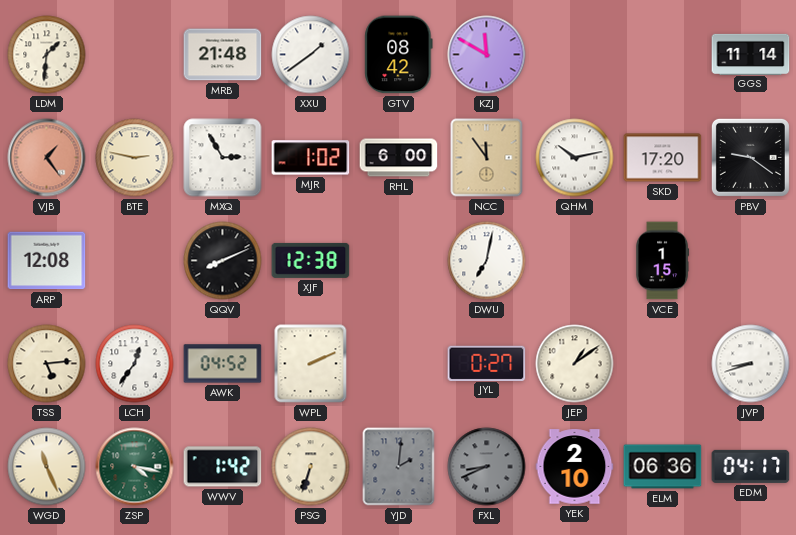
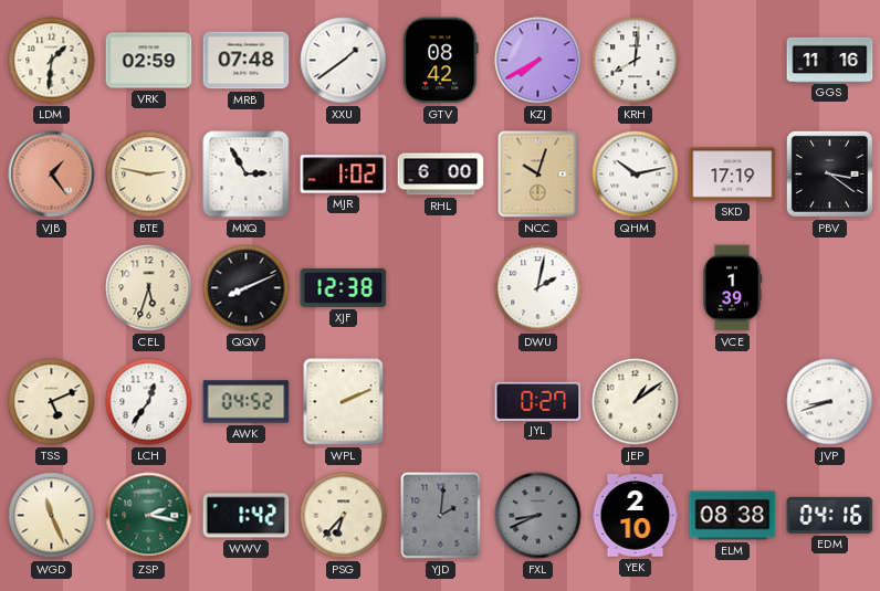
VRK: none -> 02:59
MRB: 21:48 -> 07:48
KZJ: 11:50 -> 7:40
KRH: none -> 8:01
GGS: 11:14 -> 11:16
NCC: 11:54 -> 10:03
SKD: 17:20 -> 17:19
PBV: 9:21 -> 3:21
ARP: 12:08 -> none
CEL: none -> 5:33
DWU: 7:02 -> 2:02
VCE: 1:15 -> 1:39
TSS: 5:14 -> 5:11
ZSP: 4:17 -> 2:17
PSG: 6:33 -> 6:37
ELM: 06:36 -> 08:38
EDM: 04:17 -> 04:16
